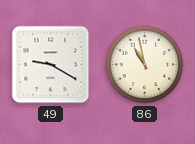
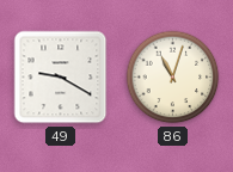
86: 10:58 -> 11:03
